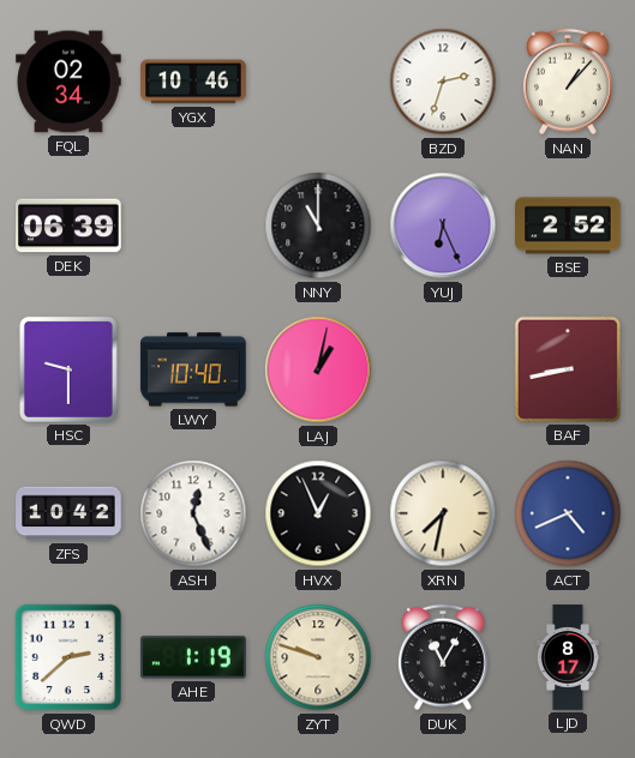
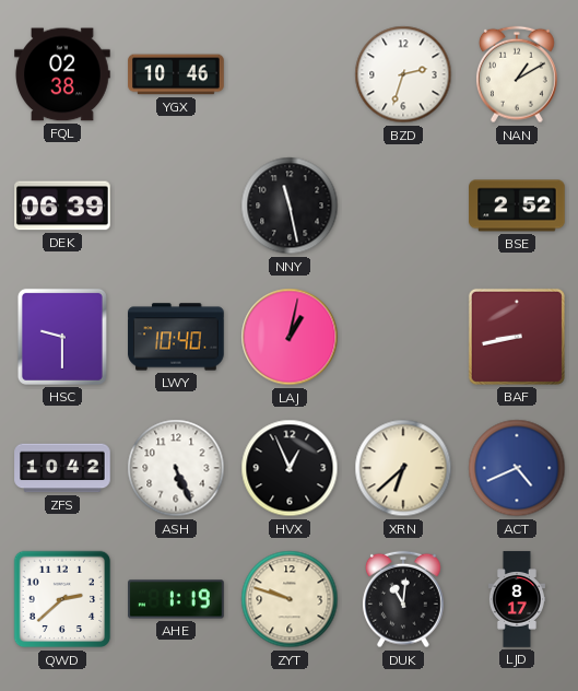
FQL: 02:34 -> 02:38
NAN: 1:07 -> 1:10
NNY: 11:00 -> 11:28
YUJ: 6:26 -> none
ASH: 12:26 -> 5:26
XRN: 7:32 -> 6:38
DUK: 11:05 -> 11:01
